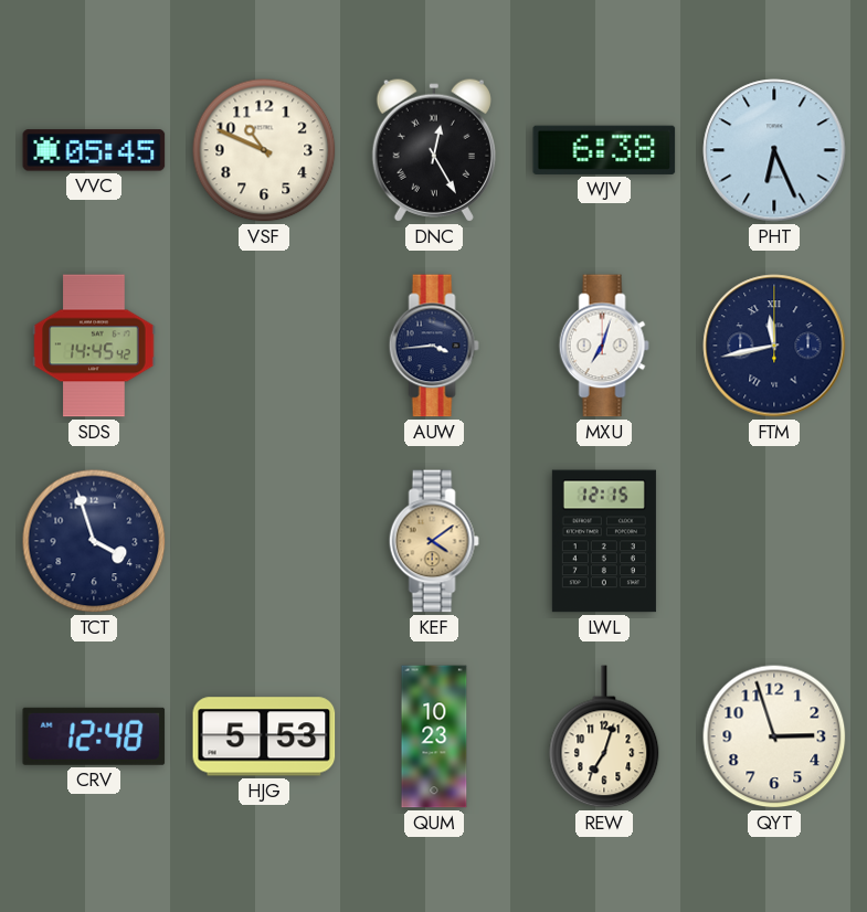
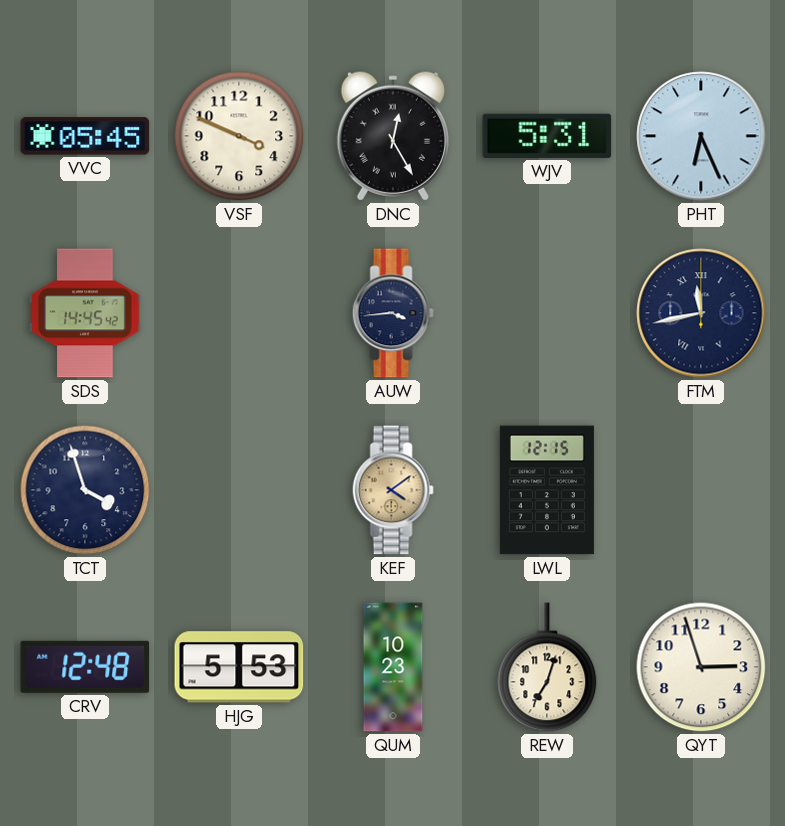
VSF: 10:49 -> 3:49
WJV: 6:38 -> 5:31
MXU: 7:03 -> none
